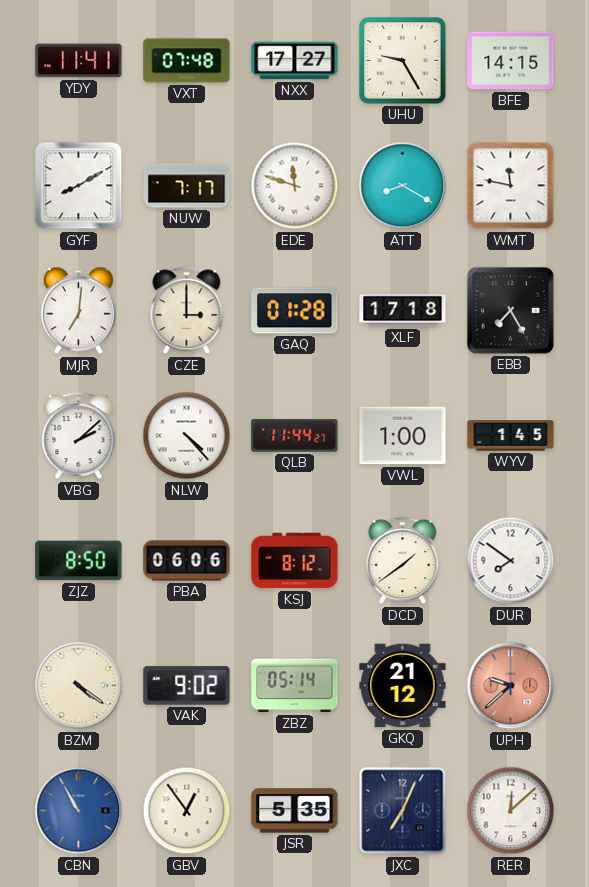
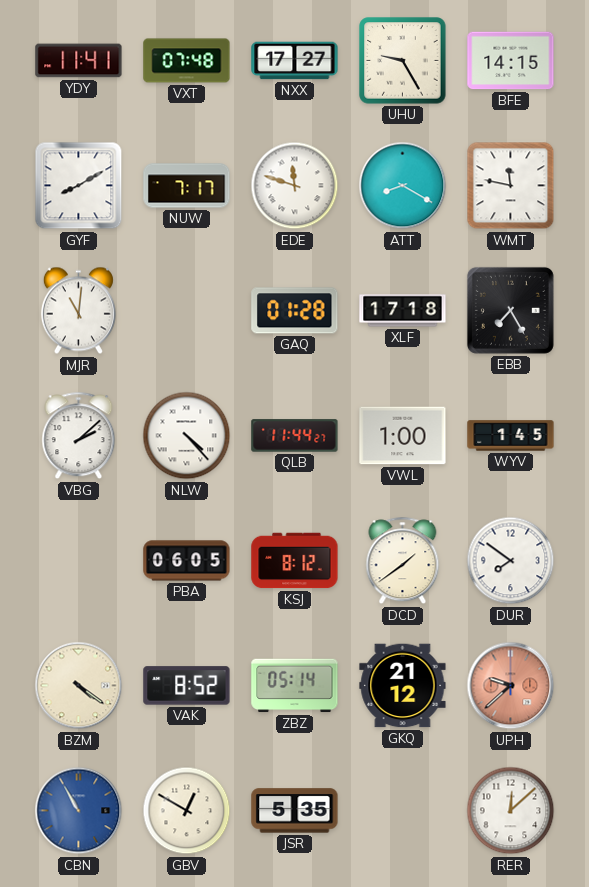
MJR: 7:01 -> 11:01
CZE: 3:00 -> none
ZJZ: 8:50 -> none
PBA: 06:06 -> 06:05
VAK: 9:02 -> 8:52
GBV: 12:54 -> 12:50
JXC: 7:04 -> none
